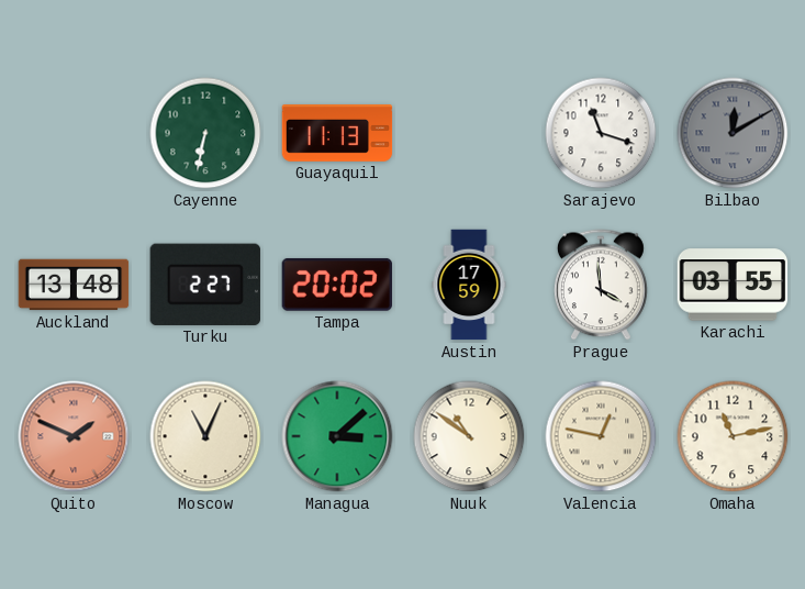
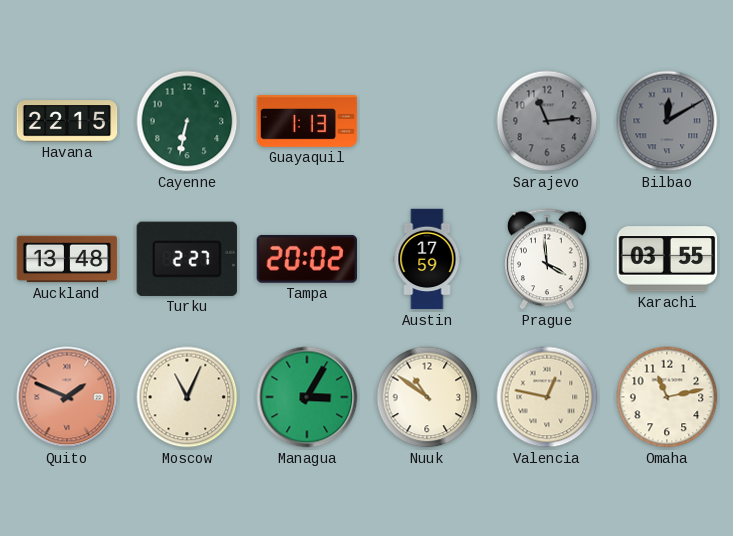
Havana: none -> 22:15
Guayaquil: 11:13 -> 1:13
Sarajevo: 11:18 -> 11:14
Sarajevo dial: white -> grey
Managua: 3:08 -> 3:05
